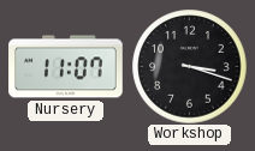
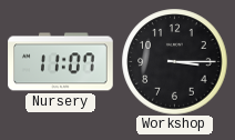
Workshop: 3:18 -> 3:15
